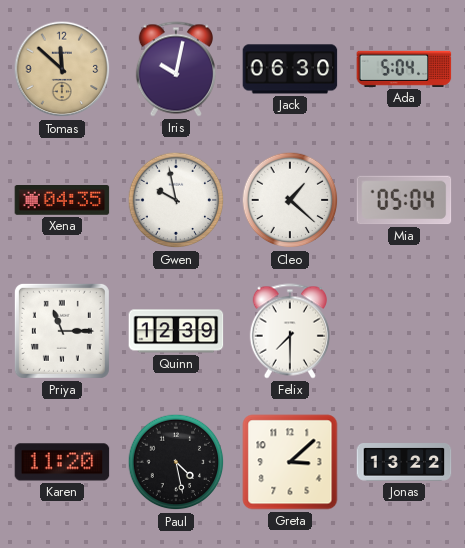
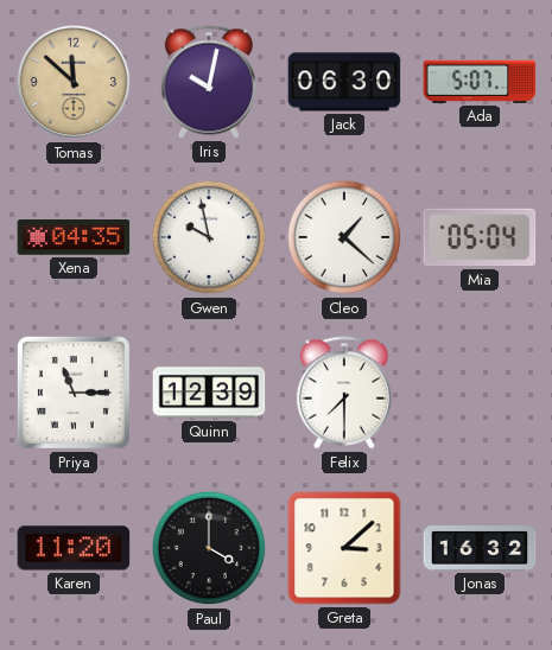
Ada: 5:04 -> 5:07
Paul: 4:28 -> 4:00
Jonas: 13:22 -> 16:32
